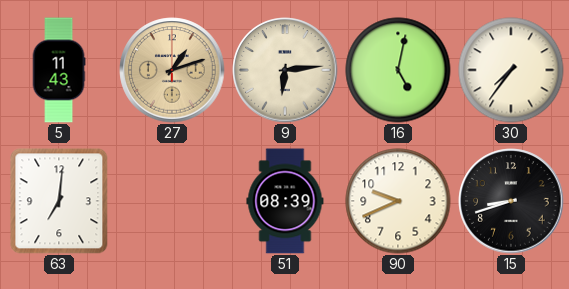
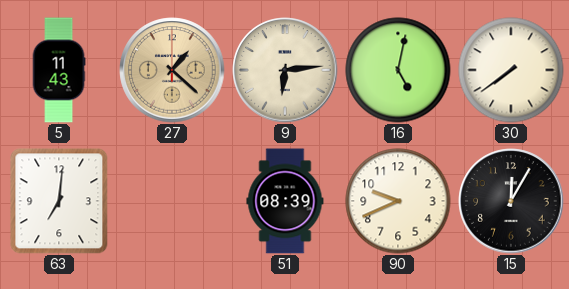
27: 1:12 -> 1:22
30: 7:36 -> 7:39
15: 8:42 -> 12:05
